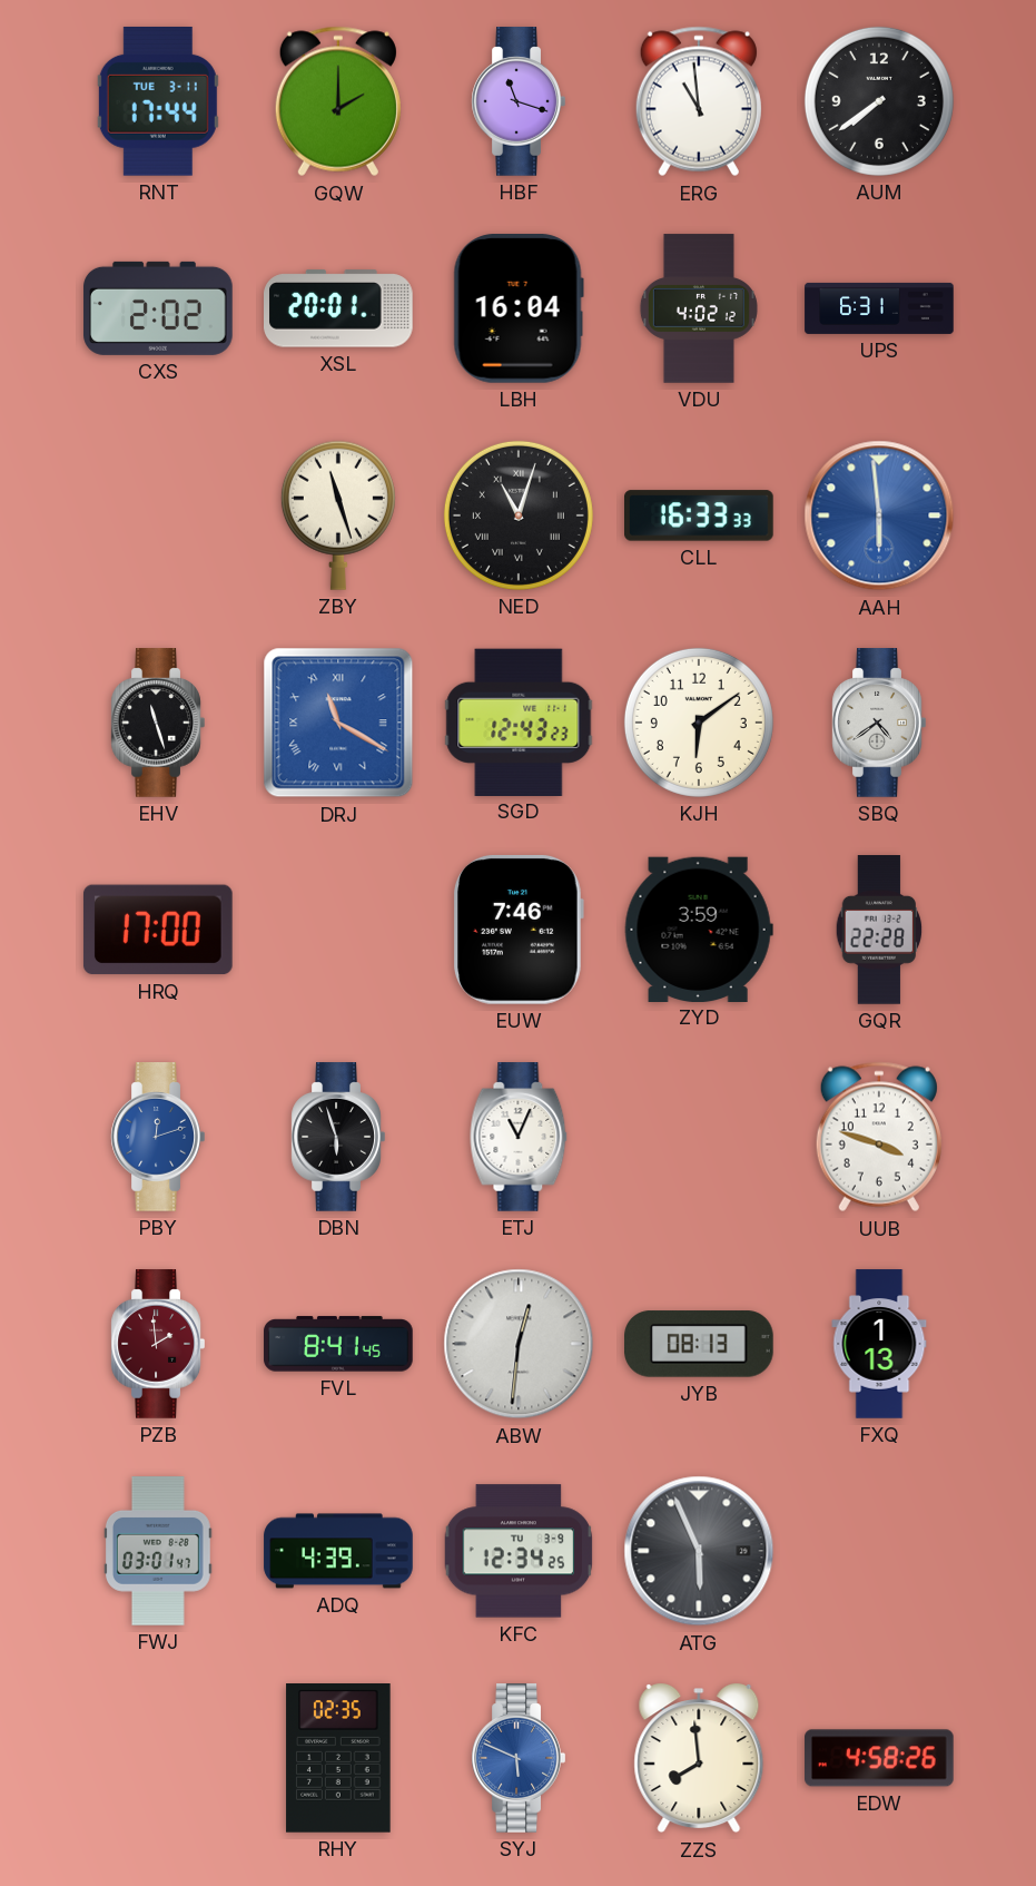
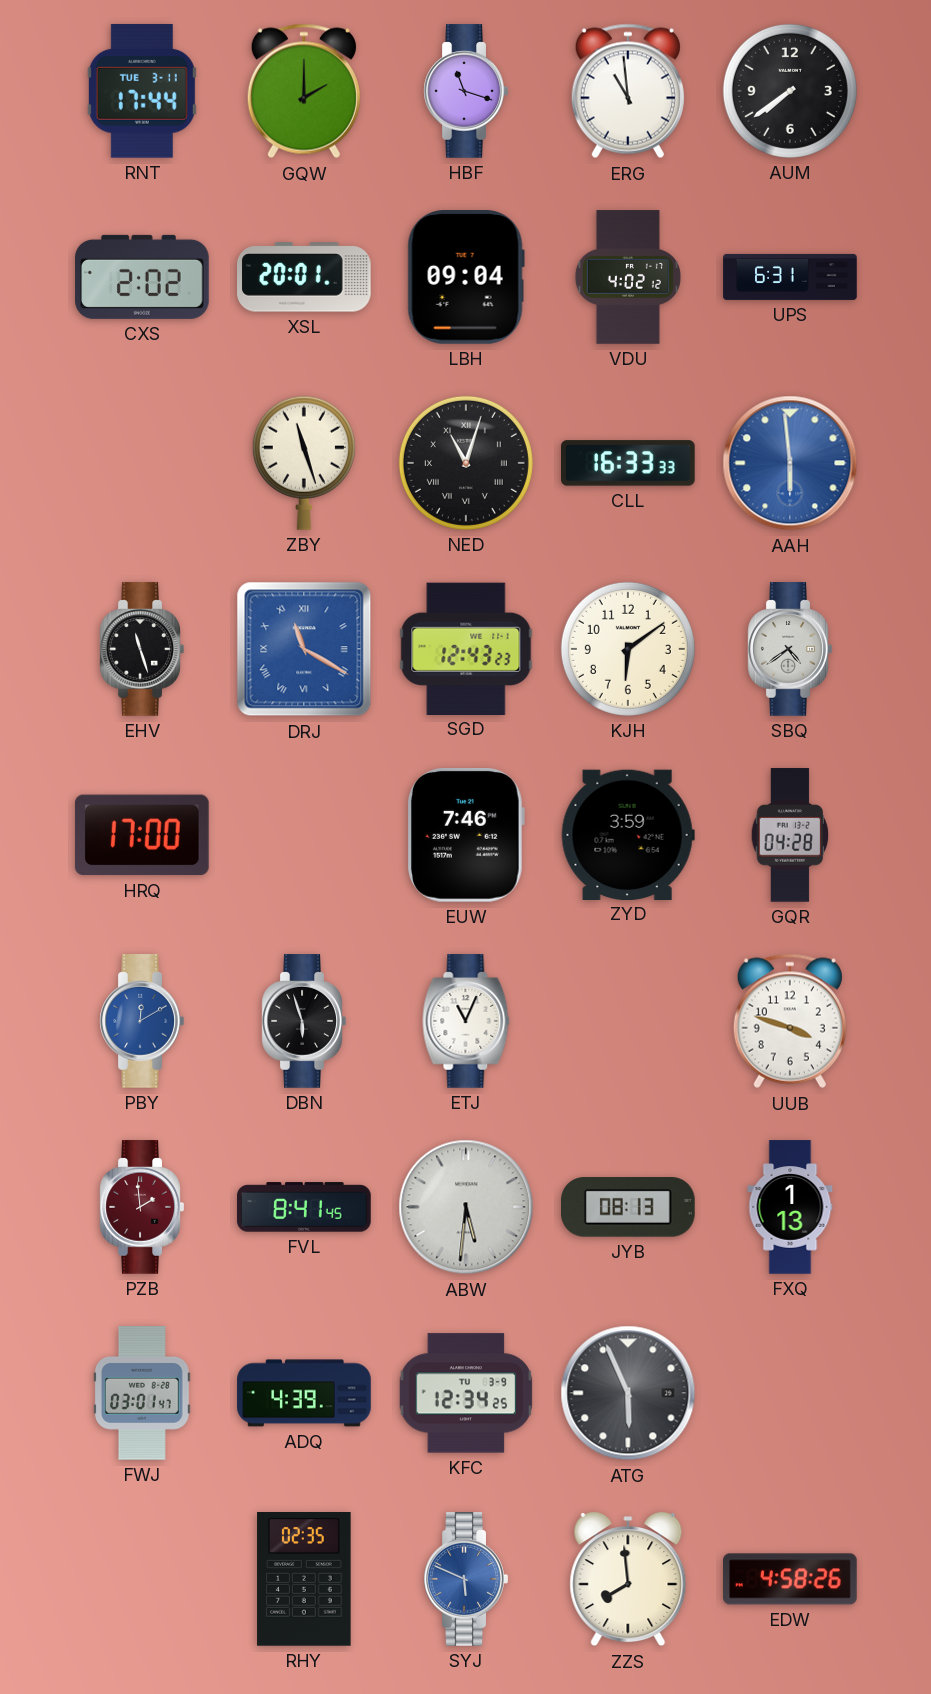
LBH: 16:04 -> 09:04
GQR: 22:28 -> 04:28
PBY: 12:12 -> 12:10
ABW: 12:31 -> 5:31
